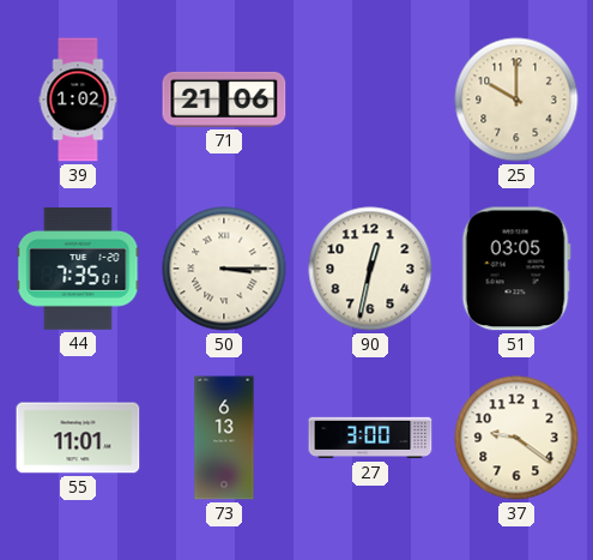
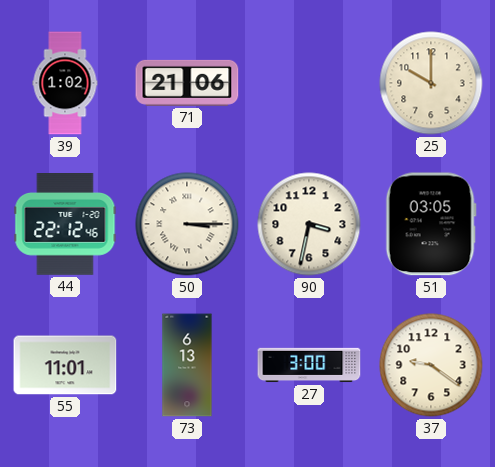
44: 7:35 -> 22:12
90: 12:32 -> 3:32
